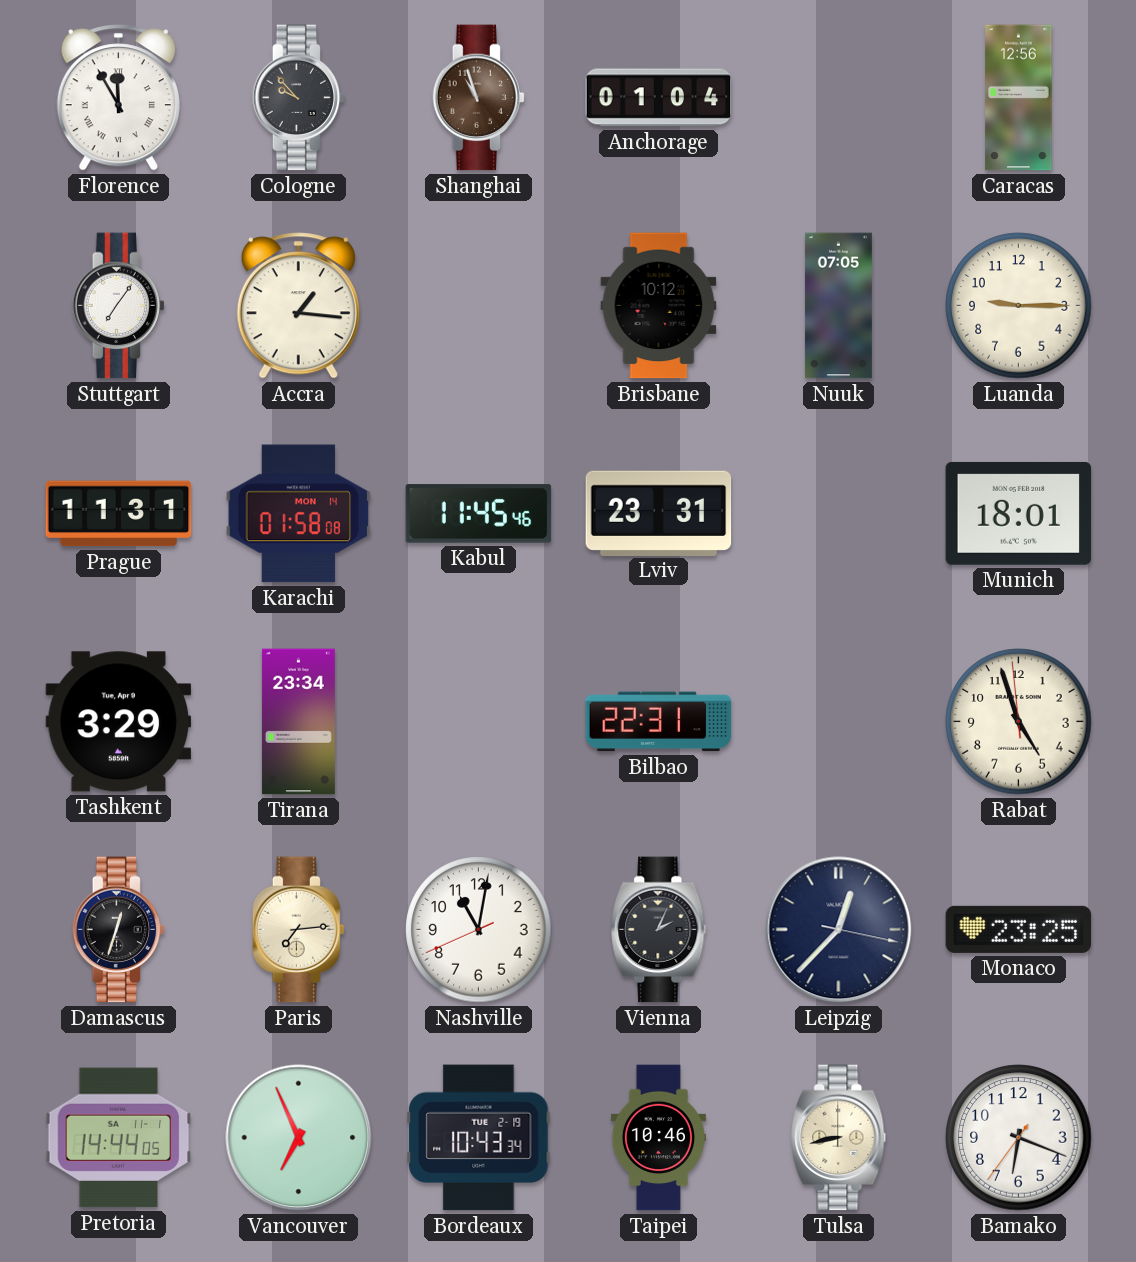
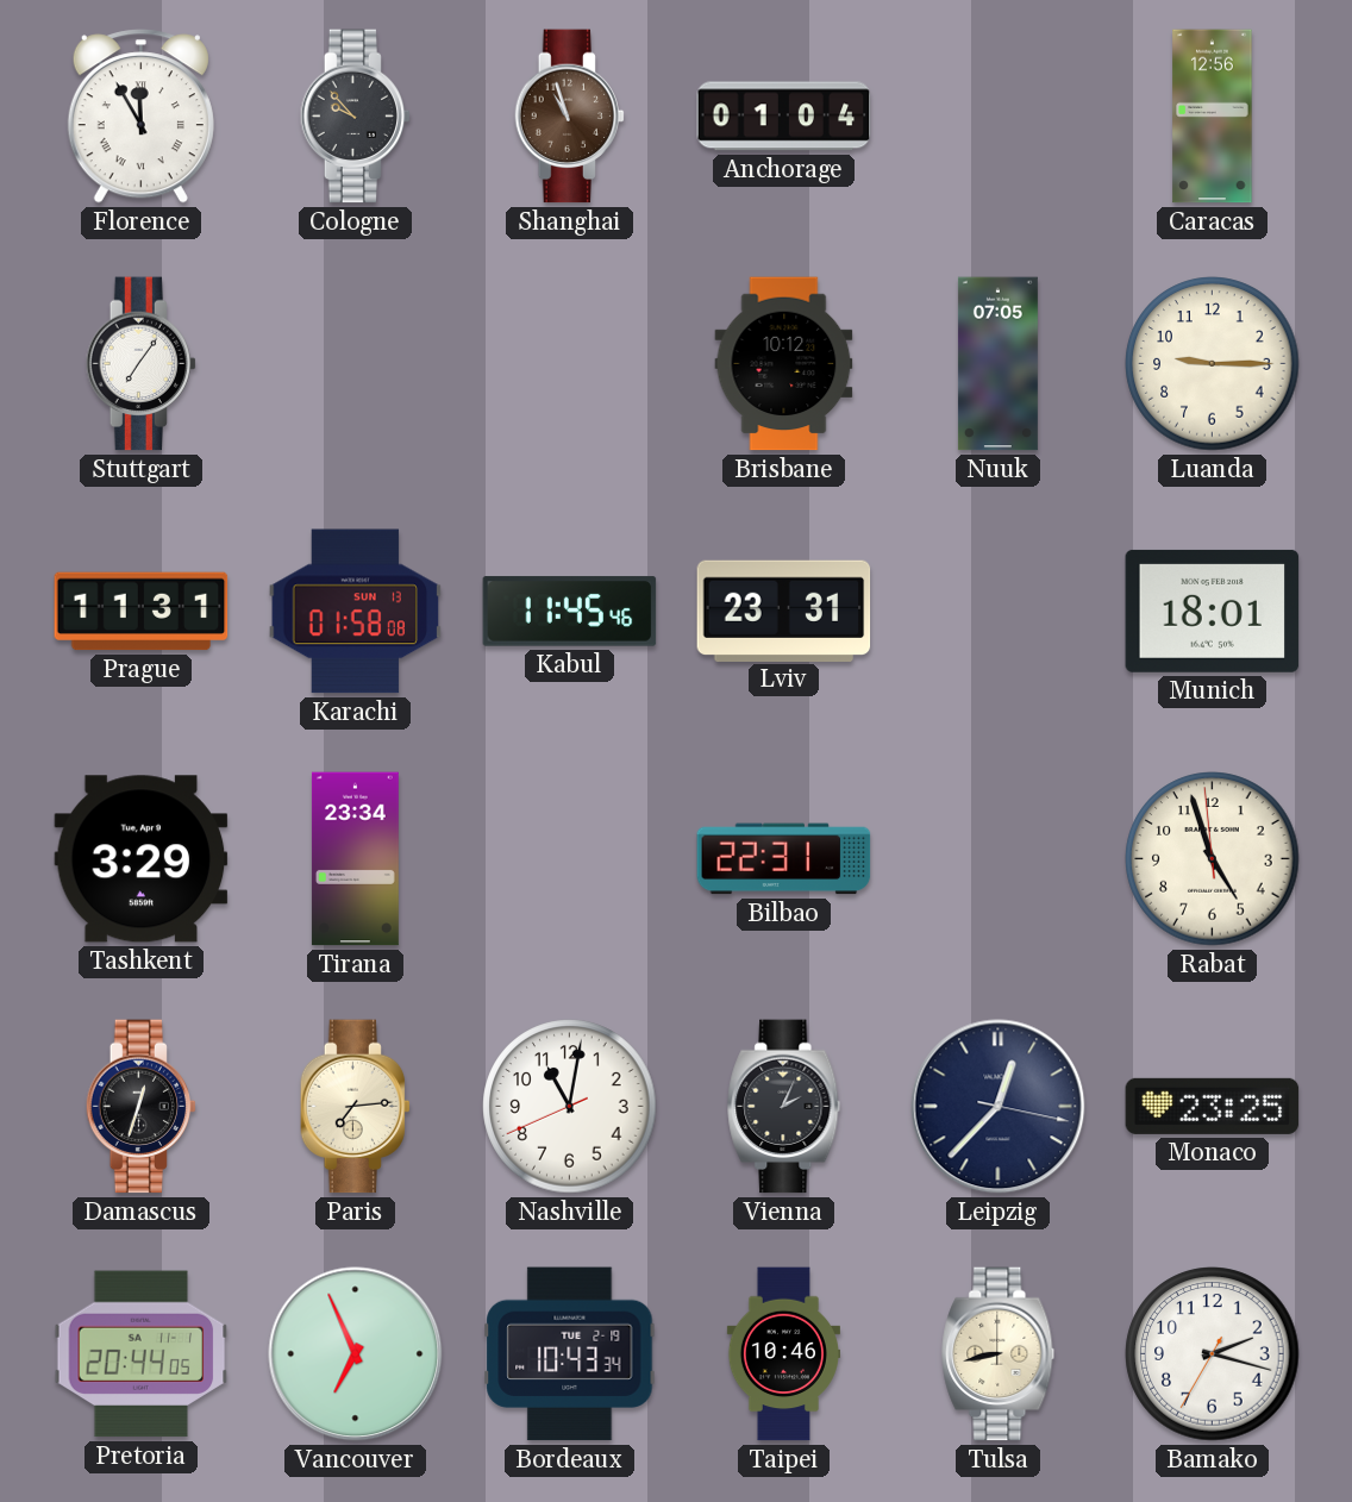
Accra: 1:16 -> none
Karachi date: MON 14 -> SUN 13
Pretoria: 14:44 -> 20:44
Bamako: 6:18 -> 2:17
